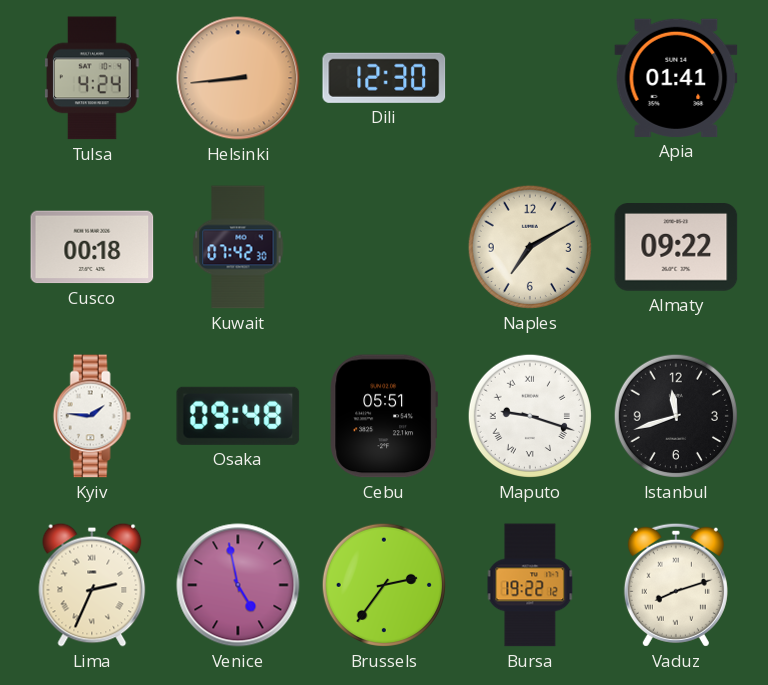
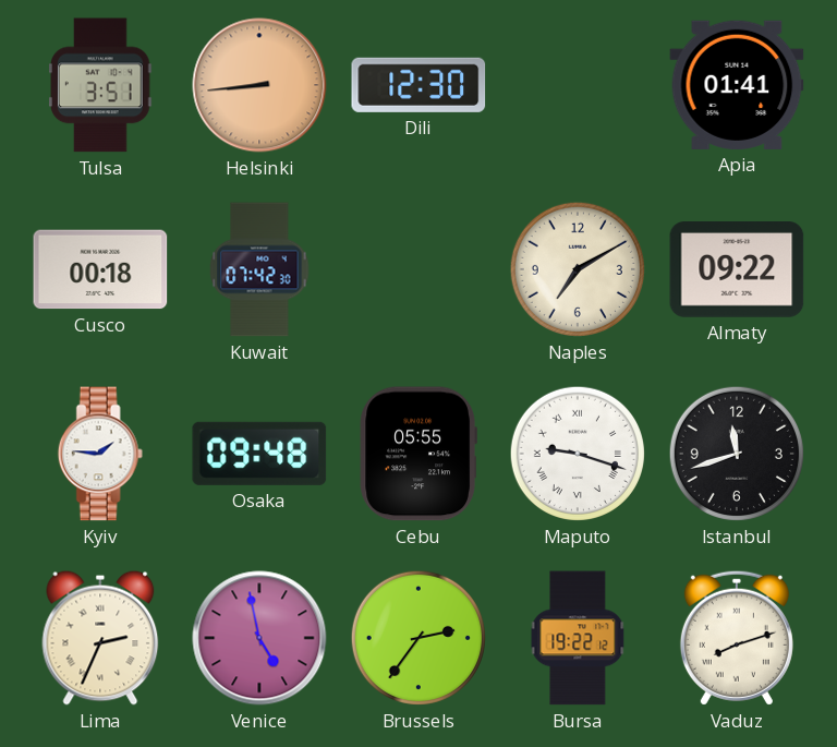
Tulsa: 4:24 -> 3:51
Cebu: 05:51 -> 05:55
